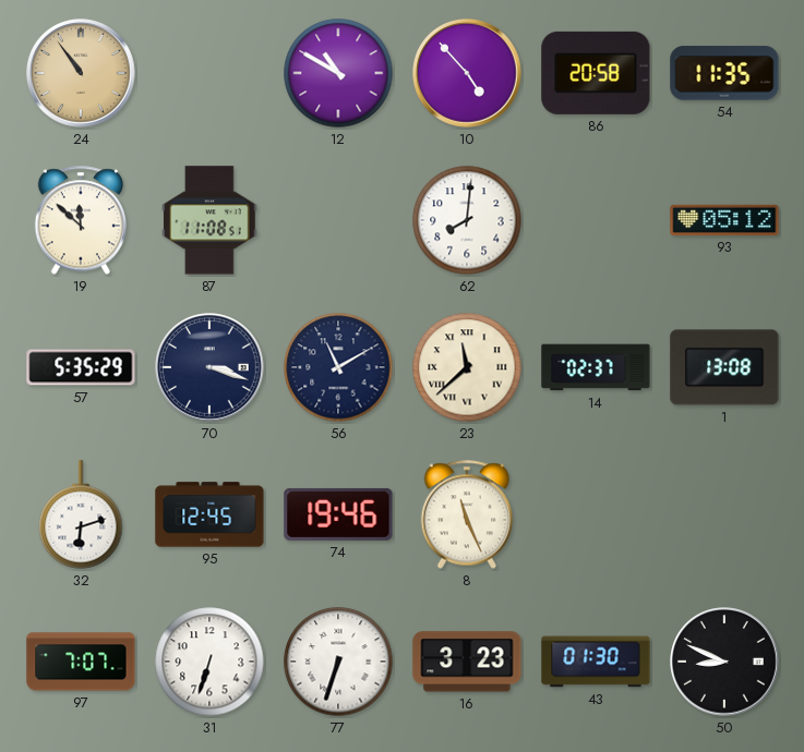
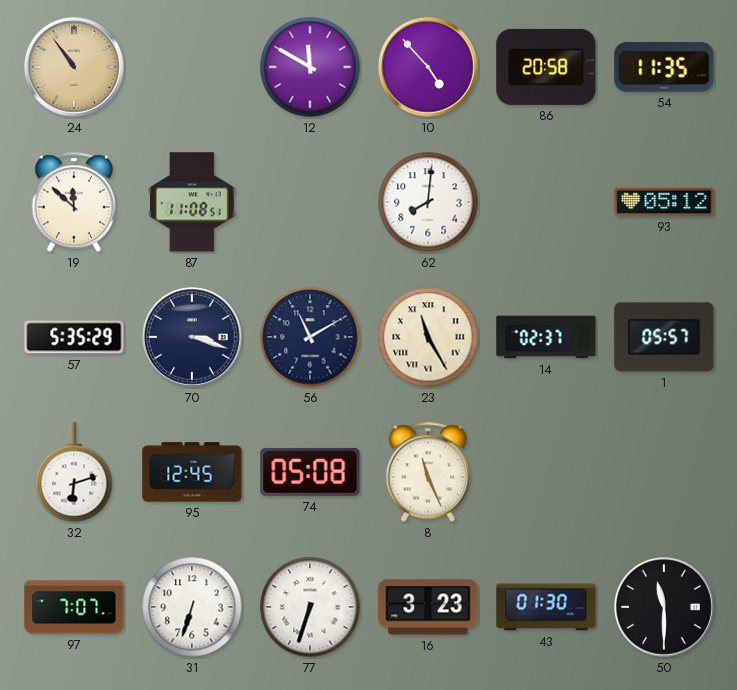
12: 10:50 -> 11:50
23: 11:38 -> 11:25
1: 13:08 -> 05:57
74: 19:46 -> 05:08
50: 8:49 -> 11:30
